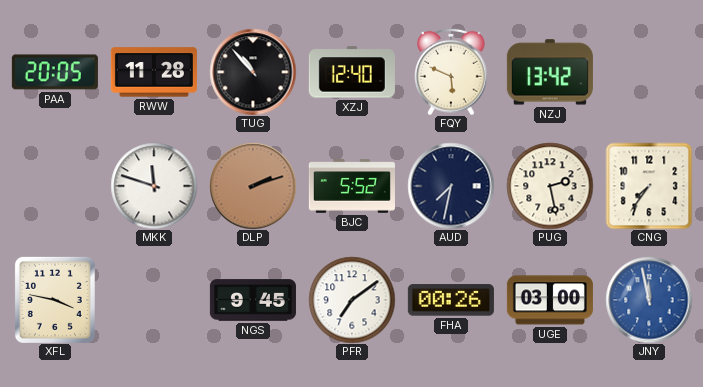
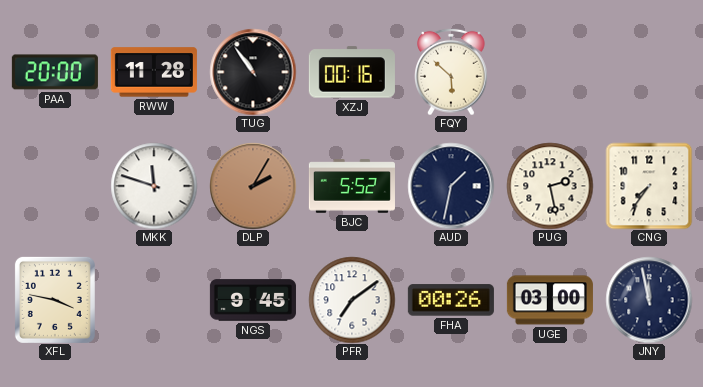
PAA: 20:05 -> 20:00
TUG: 10:53 -> 10:54
XZJ: 12:40 -> 00:16
FQY: 5:49 -> 5:52
NZJ: 13:42 -> none
DLP: 2:12 -> 2:05
AUD: 7:32 -> 1:32
JNY dial: blue -> navy
